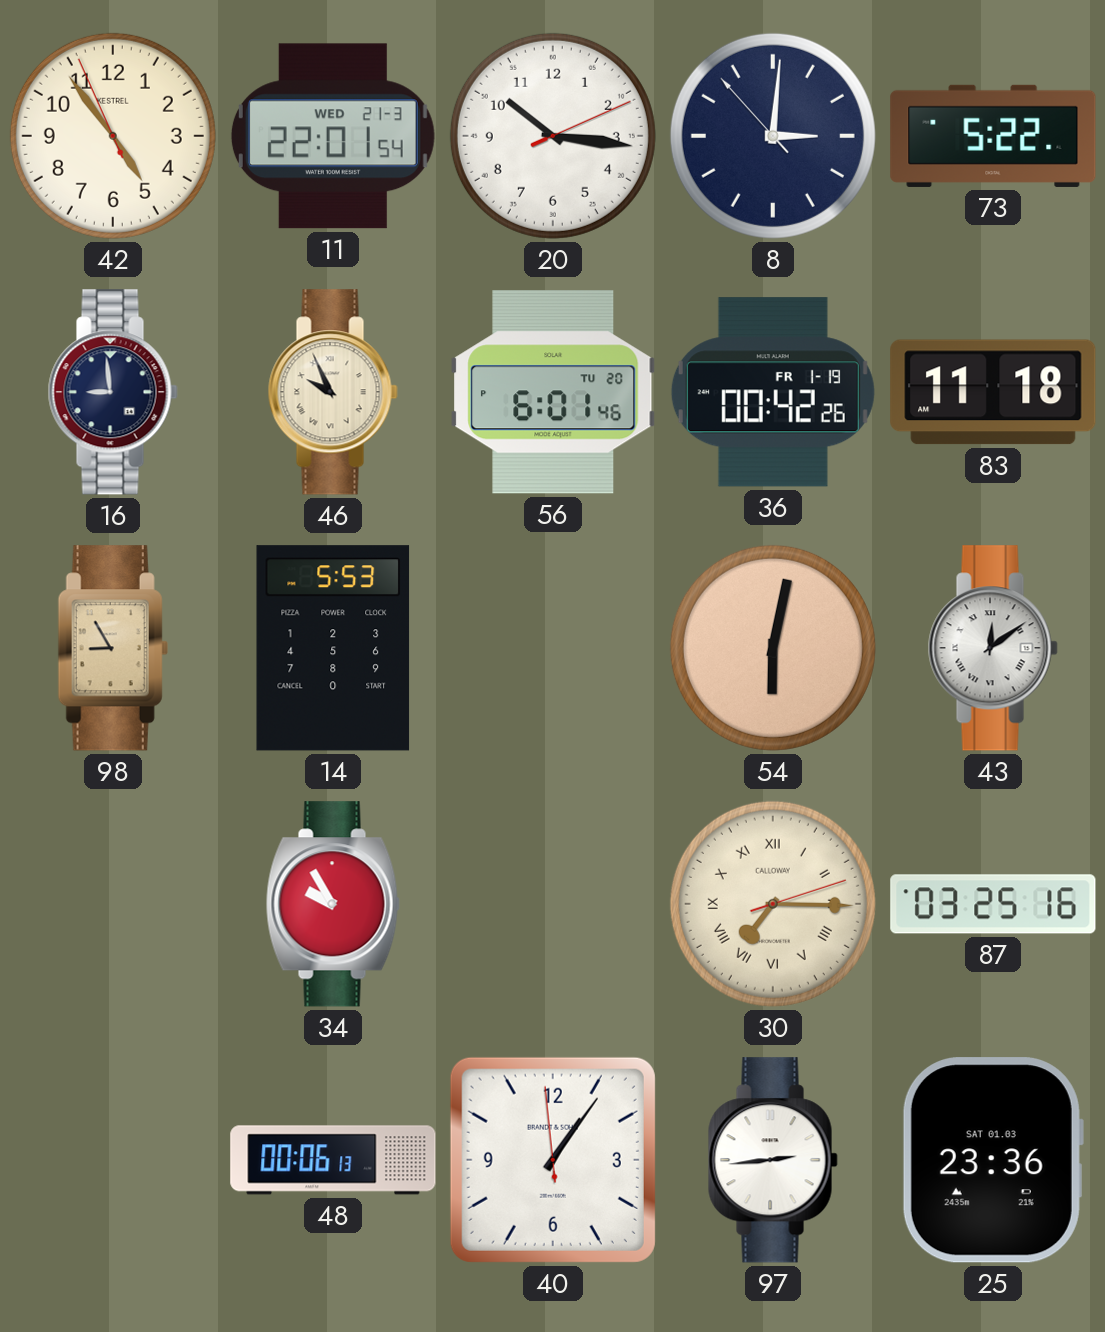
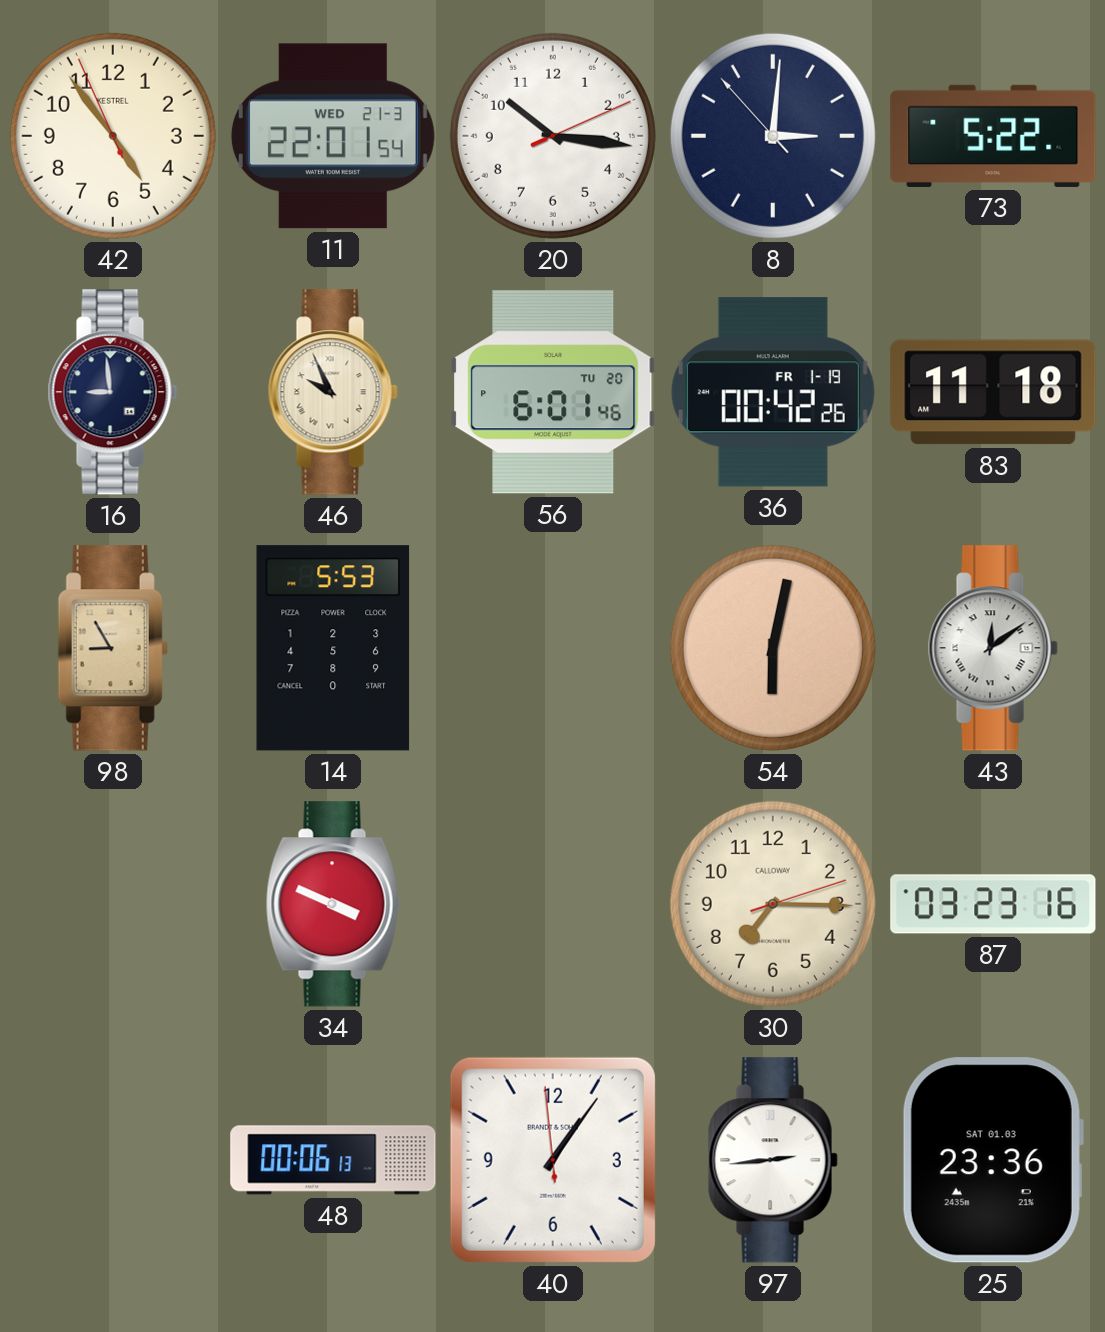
34: 9:55 -> 3:49
30 numerals: Roman -> Arabic
87: 03:25 -> 03:23
